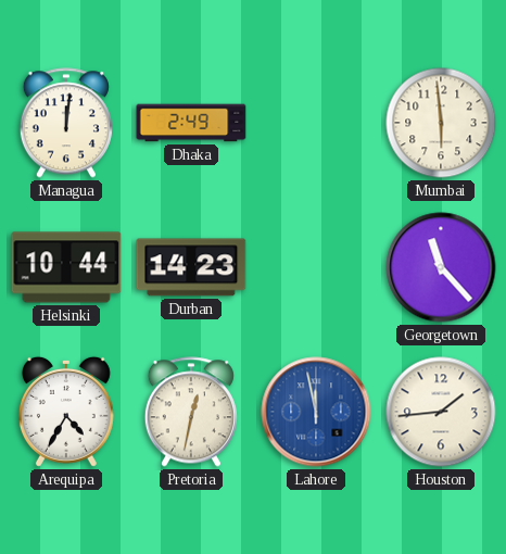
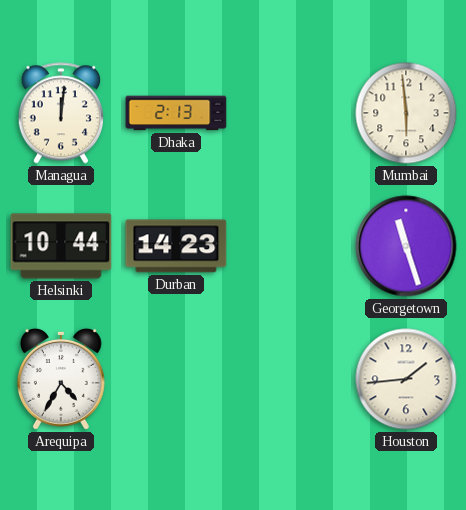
Dhaka: 2:49 -> 2:13
Georgetown: 11:23 -> 11:27
Pretoria: 12:32 -> none
Lahore: 11:58 -> none
